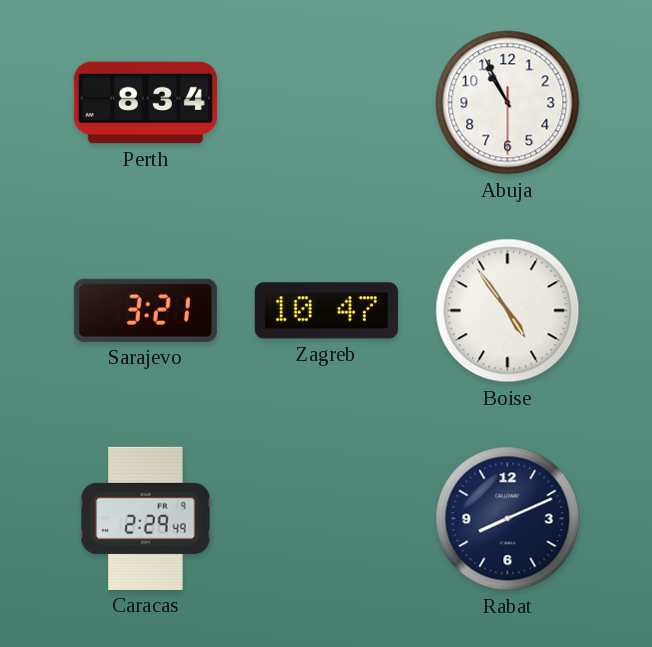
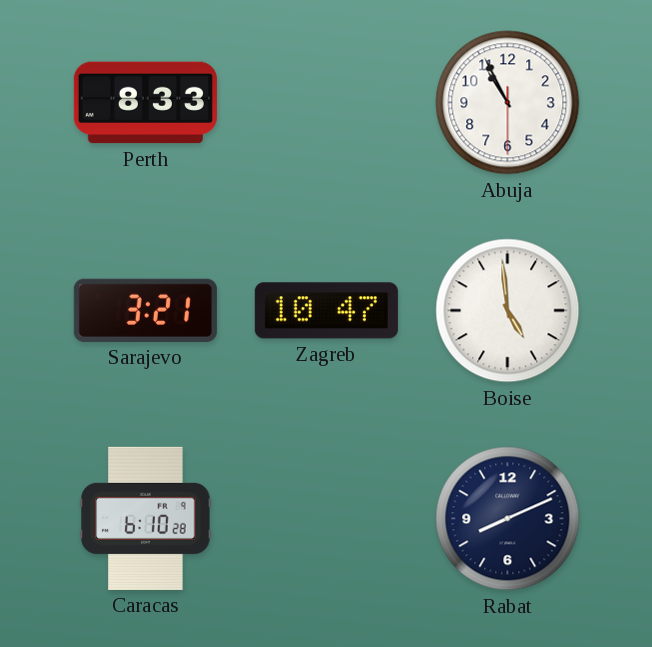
Perth: 8:34 -> 8:33
Boise: 4:54 -> 4:59
Caracas: 2:29 -> 6:10
